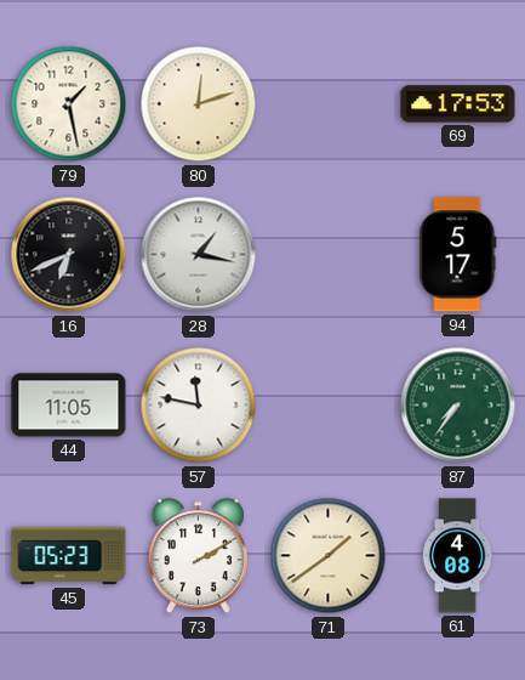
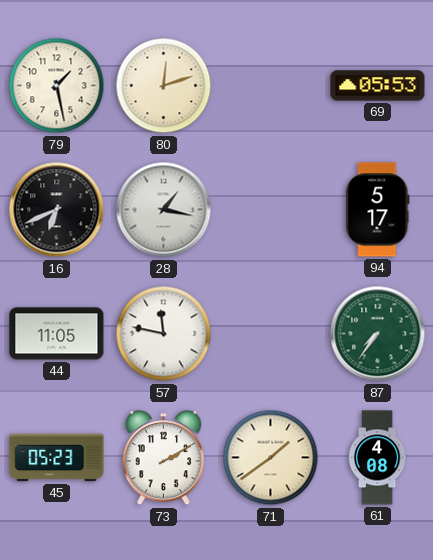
69: 17:53 -> 05:53
